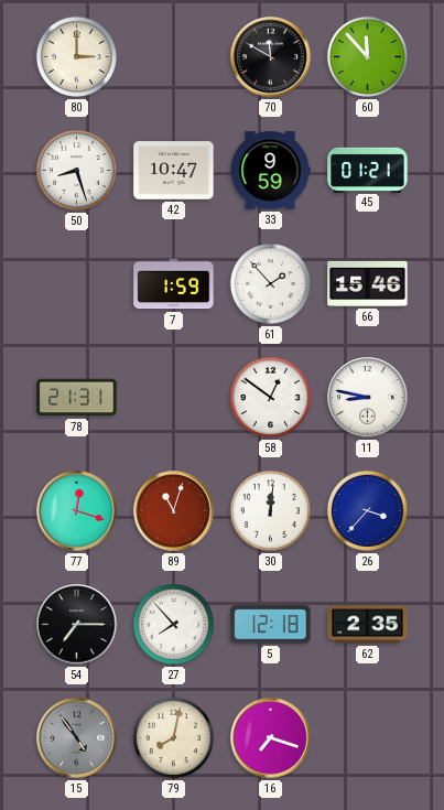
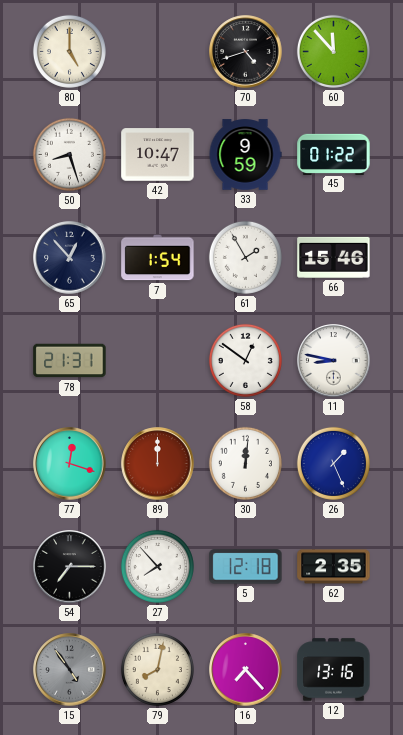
80: 3:00 -> 5:00
70: 11:50 -> 4:42
45: 01:21 -> 01:22
65: none -> 12:53
7: 1:59 -> 1:54
61: 1:53 -> 1:55
89: 11:03 -> 12:00
26: 3:37 -> 1:26
16: 7:18 -> 7:23
12: none -> 13:16
